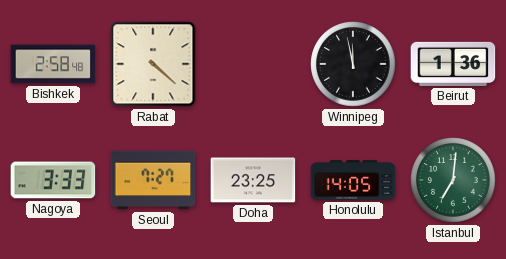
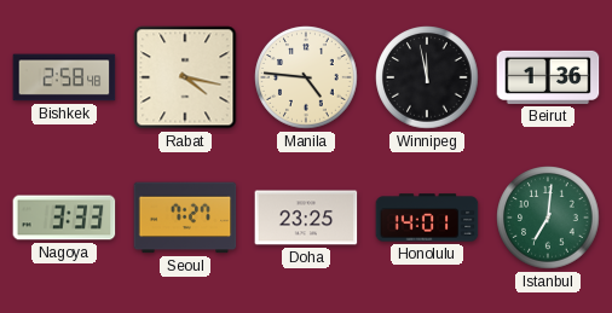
Rabat: 4:22 -> 4:17
Manila: none -> 4:46
Honolulu: 14:05 -> 14:01
